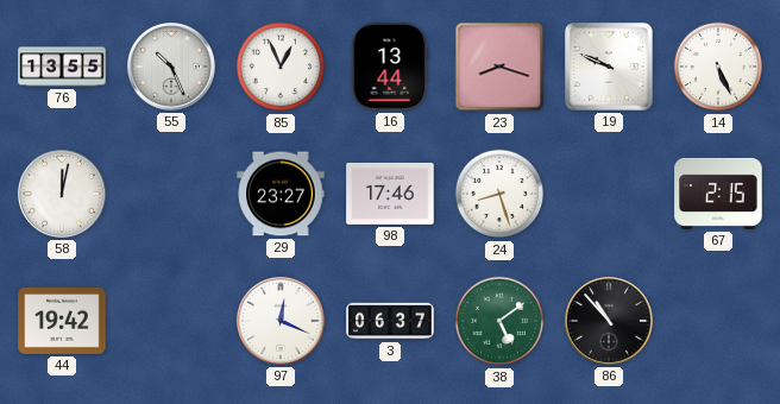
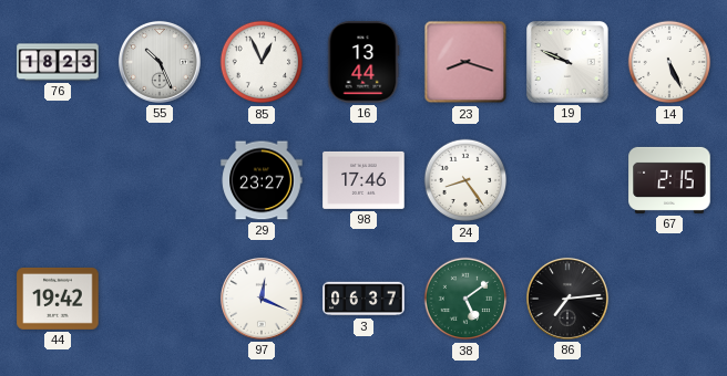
76: 13:55 -> 18:23
58: 12:02 -> none
24: 8:27 -> 8:24
86: 10:53 -> 7:14
